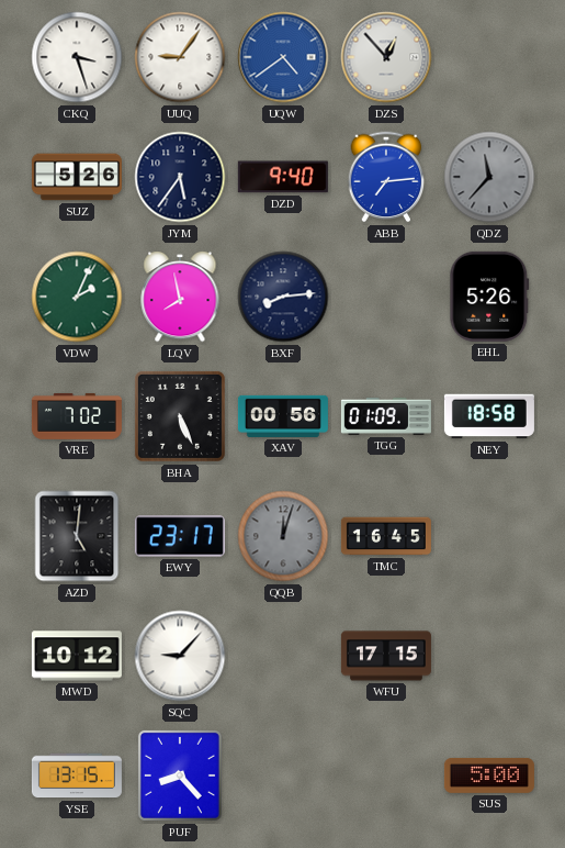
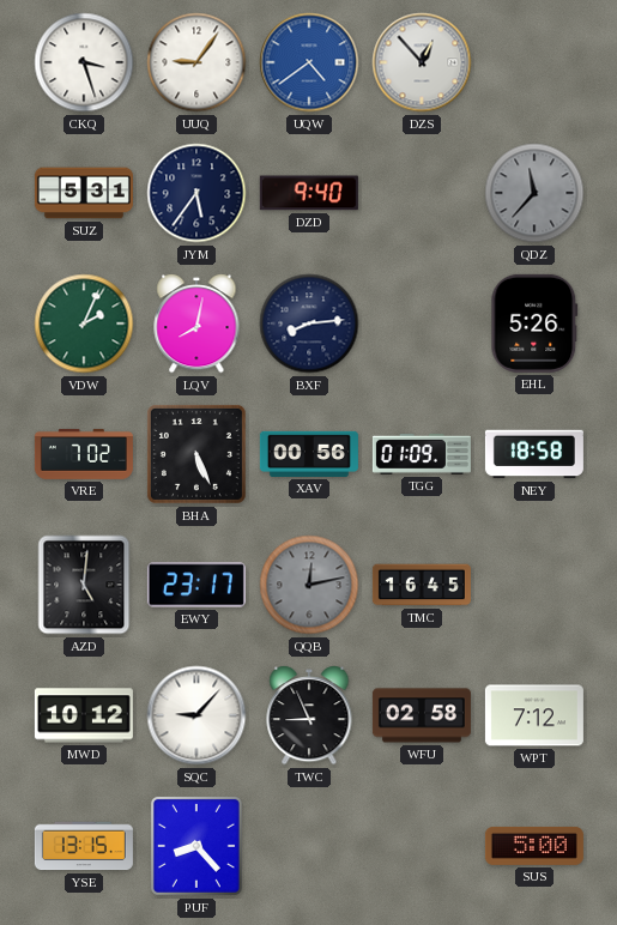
SUZ: 5:26 -> 5:31
ABB: 7:14 -> none
LQV: 7:58 -> 8:02
QQB: 12:03 -> 12:13
TWC: none -> 8:56
WFU: 17:15 -> 02:58
WPT: none -> 7:12
